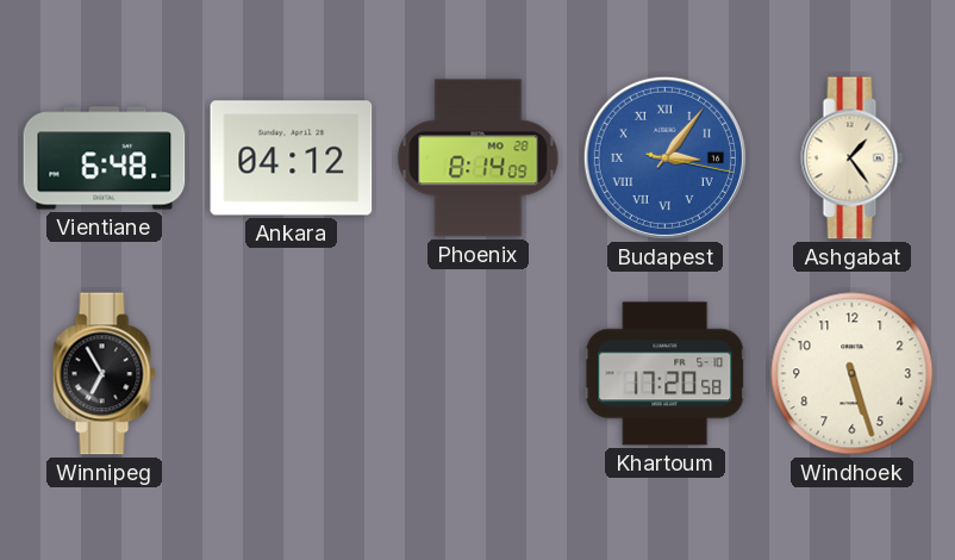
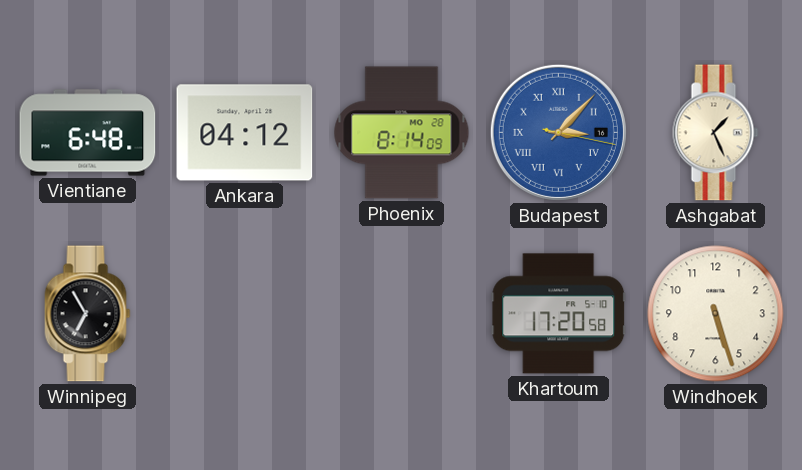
Budapest: 3:06 -> 3:07
Ashgabat: 1:24 -> 1:26
